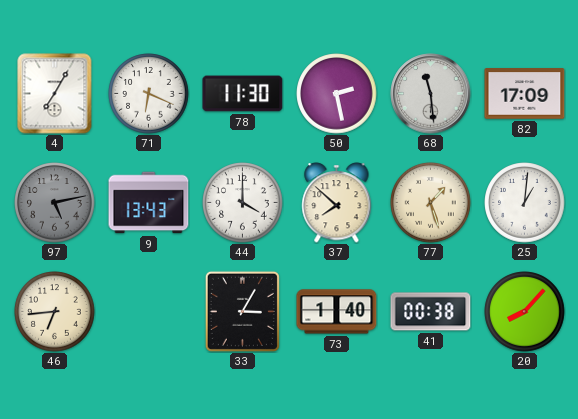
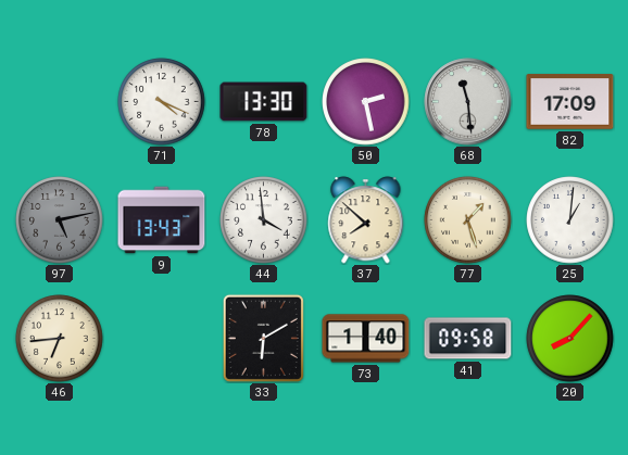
4: 7:05 -> none
71: 6:19 -> 4:19
78: 11:30 -> 13:30
44: 4:00 -> 3:59
33: 3:05 -> 6:10
41: 00:38 -> 09:58
